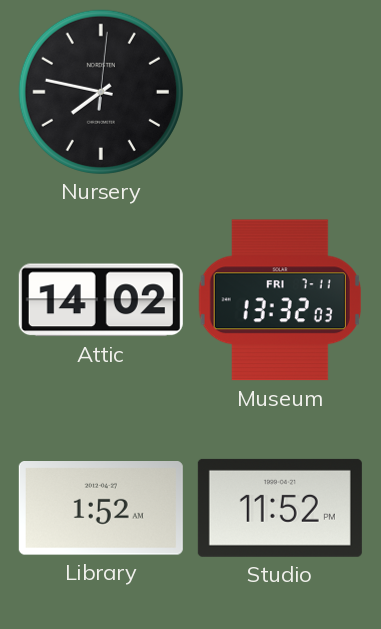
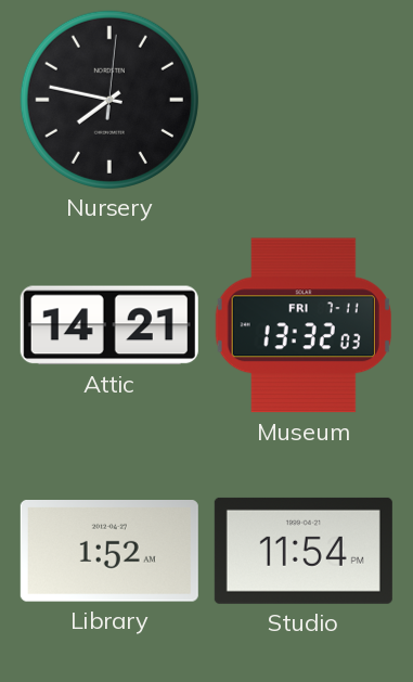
Attic: 14:02 -> 14:21
Studio: 11:52 -> 11:54
